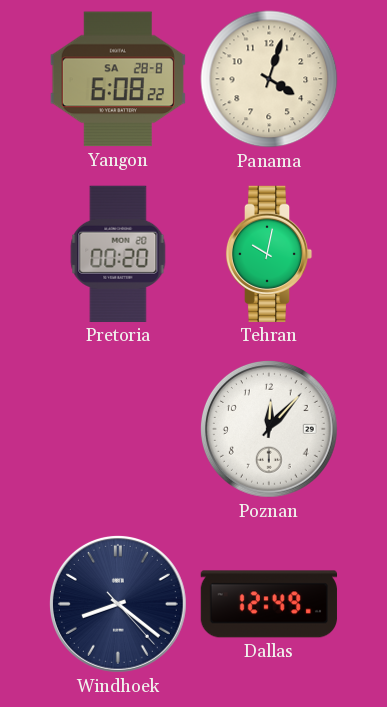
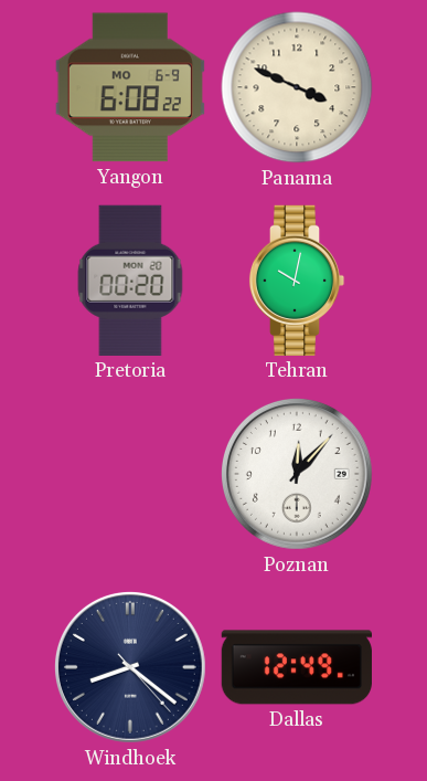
Yangon date: SA 28-8 -> MO 6-9
Panama: 4:03 -> 3:49
